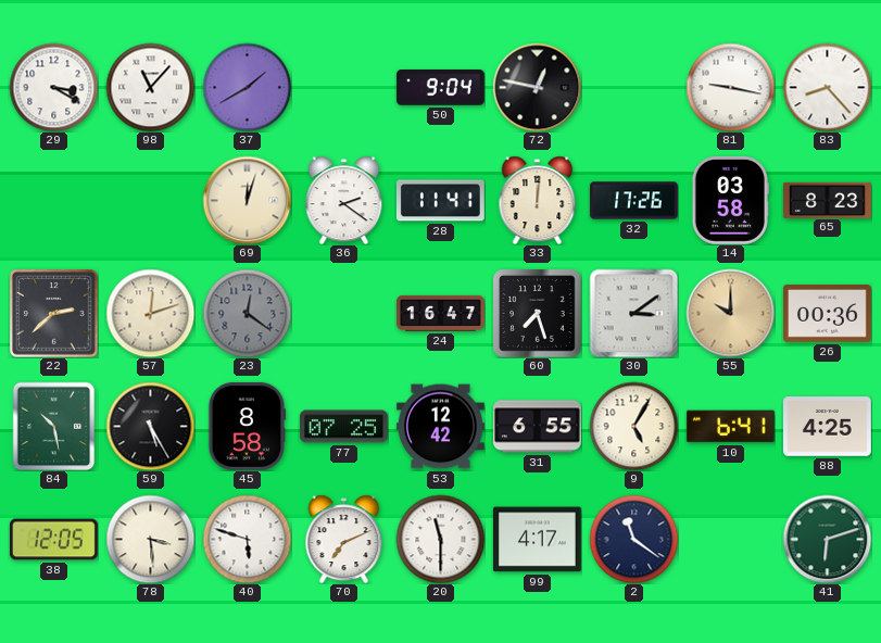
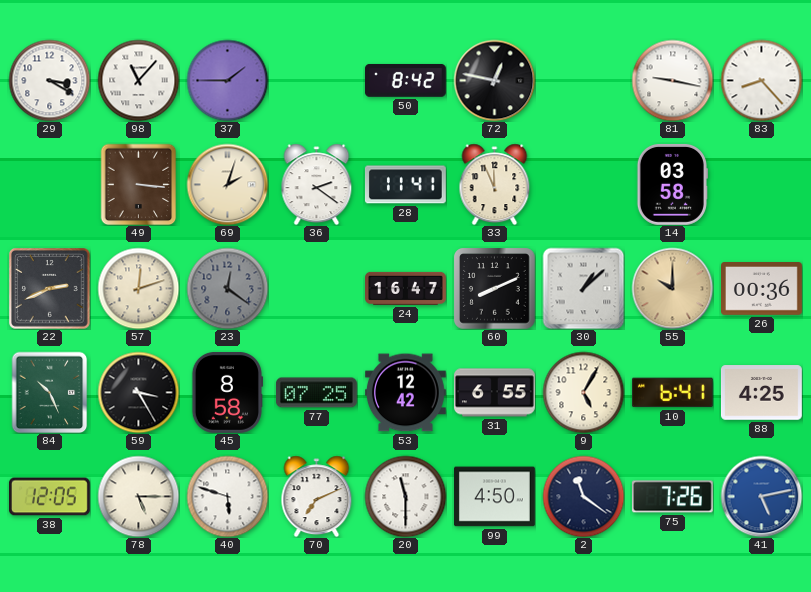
37: 1:40 -> 1:45
50: 9:04 -> 8:42
49: none -> 3:16
69: 12:03 -> 2:03
33: 12:01 -> 11:56
32: 17:26 -> none
65: 8:23 -> none
22: 2:38 -> 2:41
60: 7:27 -> 8:11
30: 3:09 -> 1:08
84: 10:28 -> 10:26
59: 5:25 -> 3:25
78: 3:29 -> 5:15
99: 4:17 -> 4:50
75: none -> 7:26
41: 6:12 -> 5:13
41 dial: green -> blue
